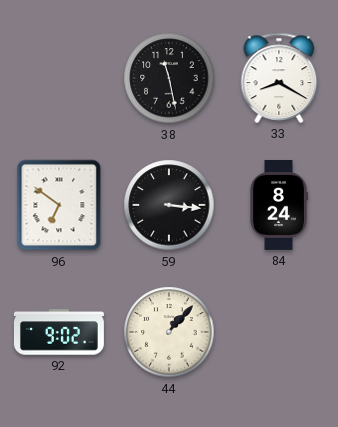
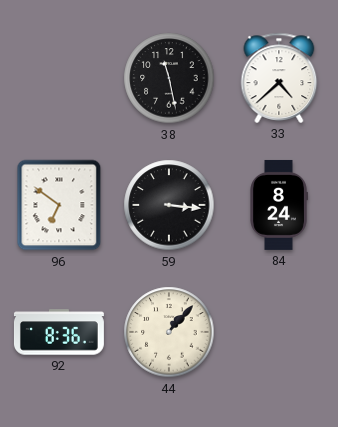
33: 8:20 -> 4:38
92: 9:02 -> 8:36
